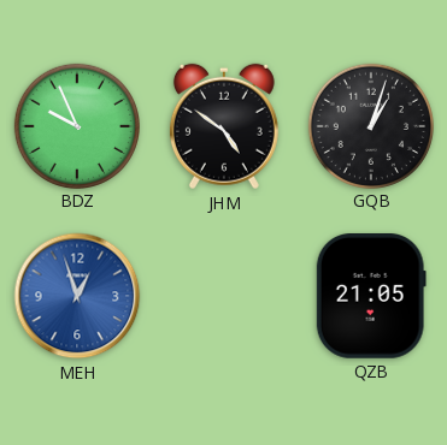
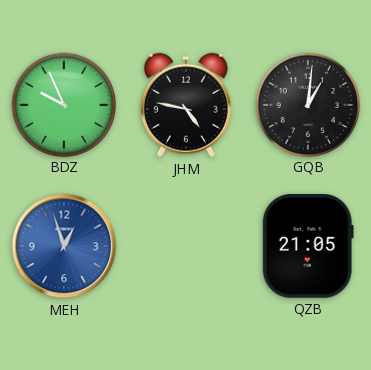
JHM: 4:51 -> 4:47
GQB: 1:03 -> 1:01
